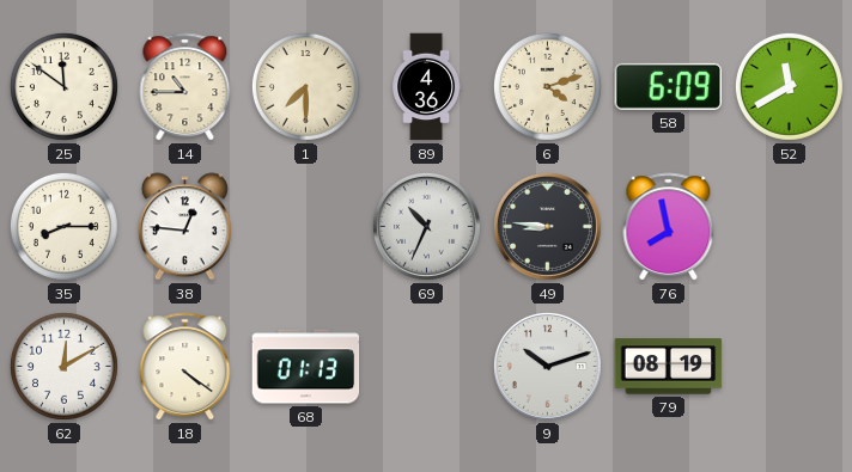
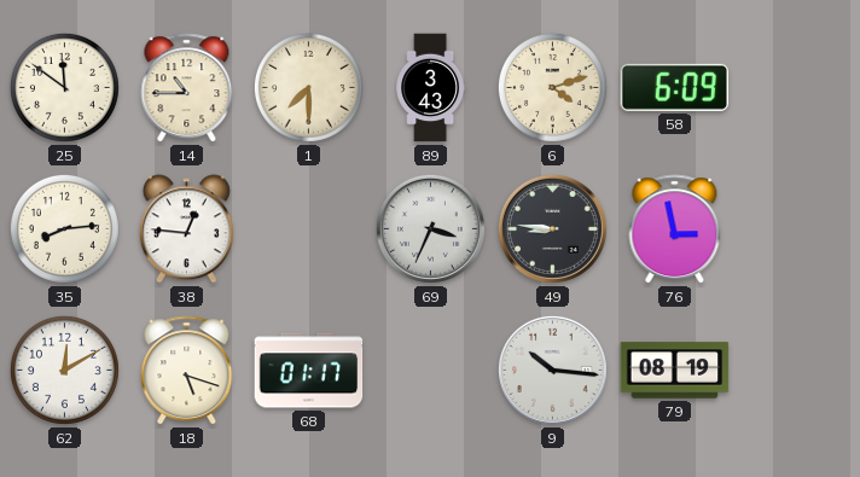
89: 4:36 -> 3:43
52: 11:40 -> none
35: 8:15 -> 8:14
69: 10:34 -> 3:34
76: 7:58 -> 2:58
18: 4:21 -> 5:18
68: 01:13 -> 01:17
9: 10:12 -> 10:16
